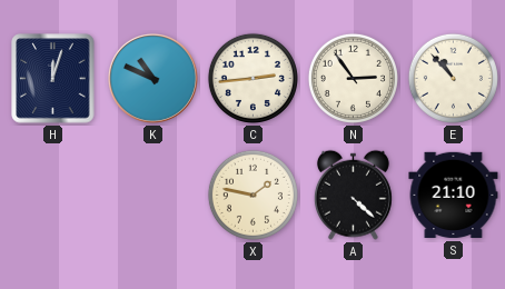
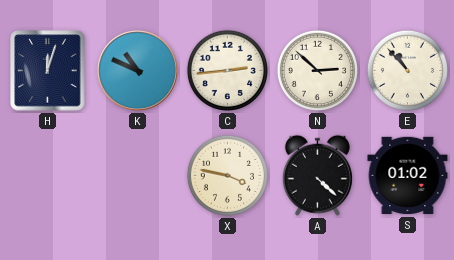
N: 2:54 -> 2:52
X: 1:47 -> 3:47
S: 21:10 -> 01:02
